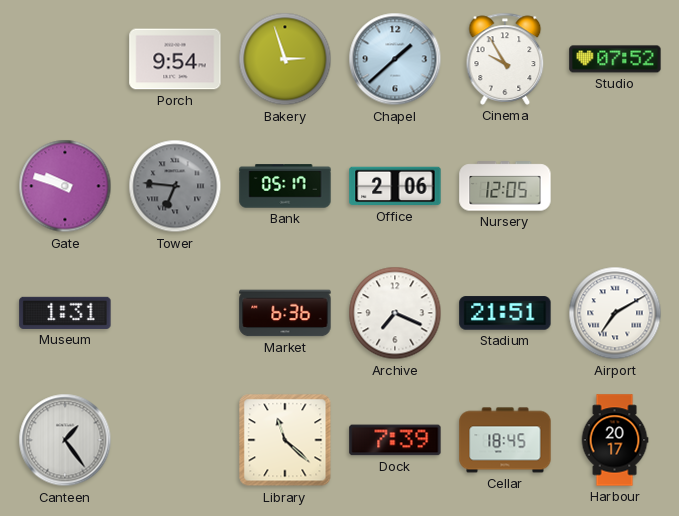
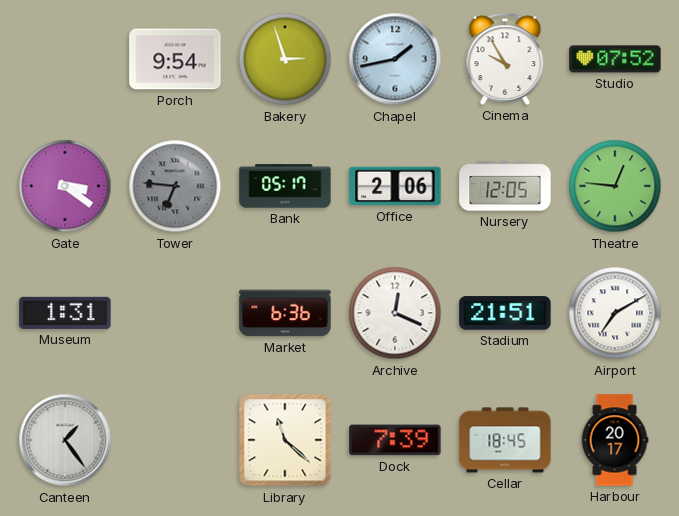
Chapel: 1:38 -> 1:43
Gate: 9:48 -> 3:21
Theatre: none -> 12:46
Archive: 7:19 -> 12:19
